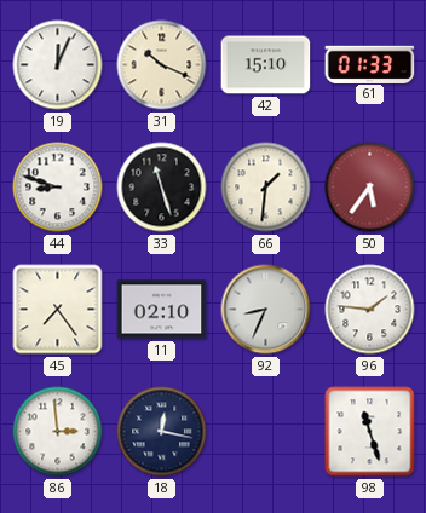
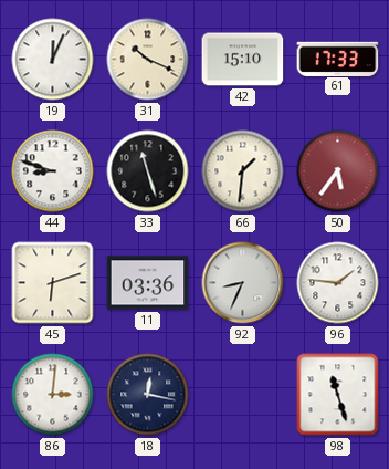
61: 01:33 -> 17:33
45: 7:24 -> 6:12
11: 02:10 -> 03:36
86: 2:59 -> 3:01
